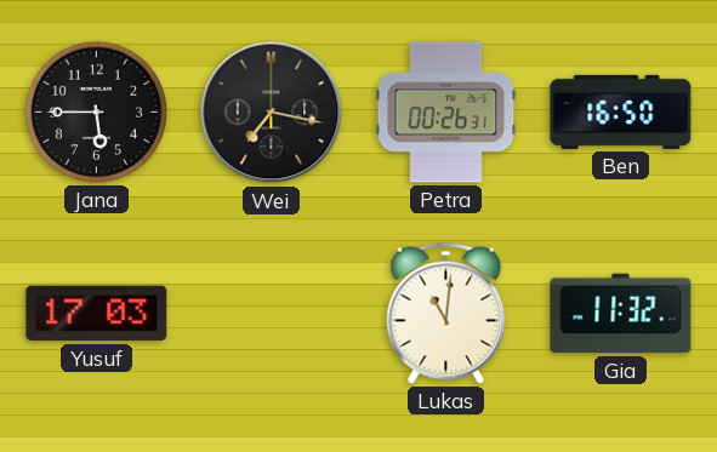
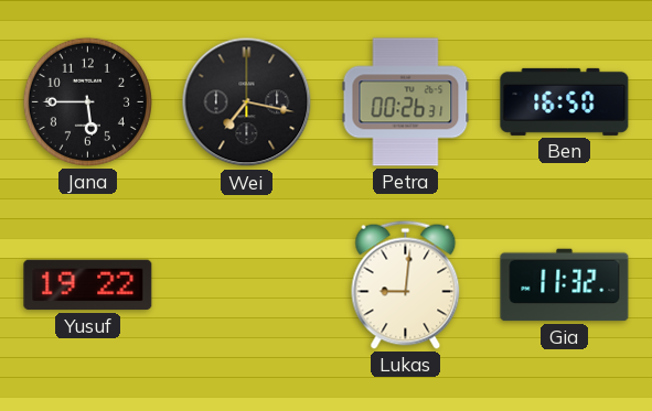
Yusuf: 17:03 -> 19:22
Lukas: 11:01 -> 9:01
